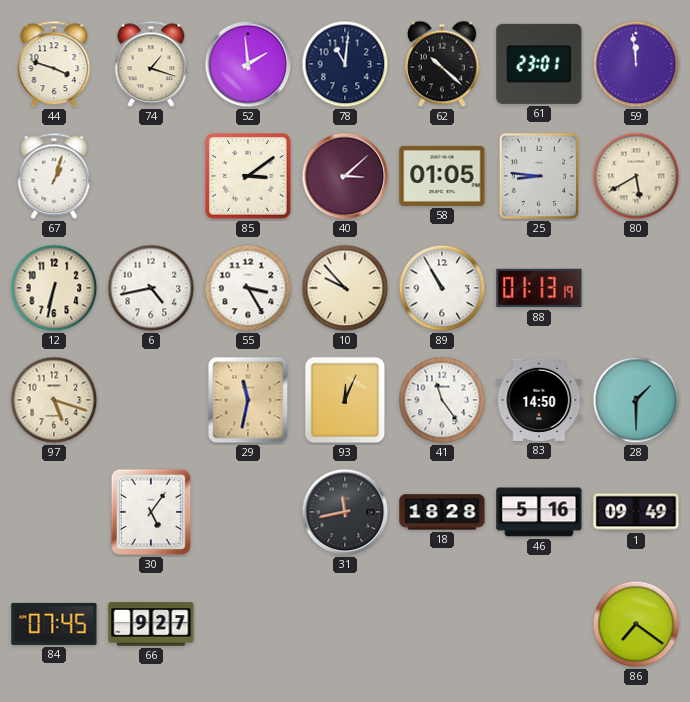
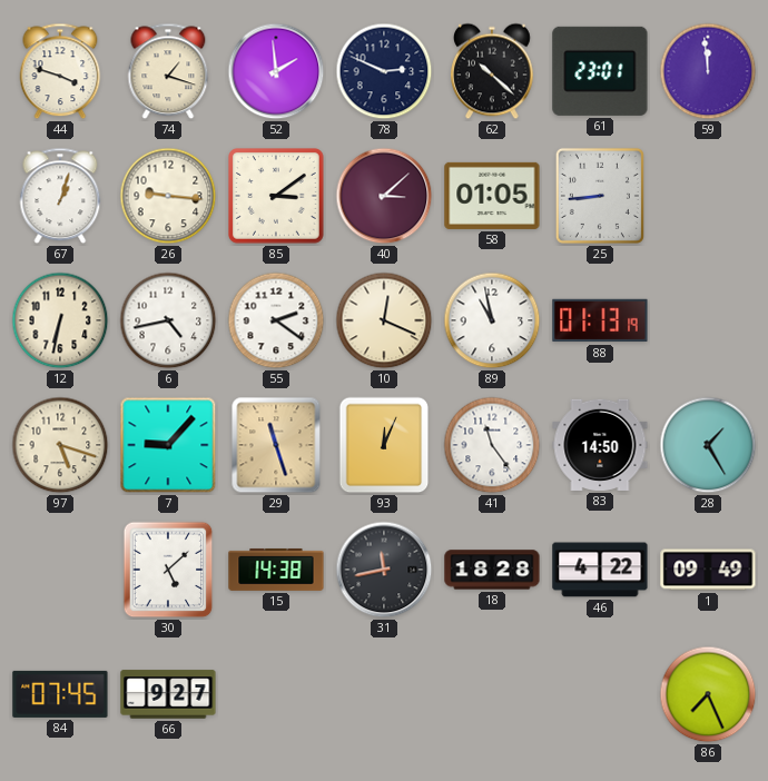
78: 11:01 -> 2:49
26: none -> 9:16
25: 8:46 -> 8:44
80: 5:40 -> none
55: 3:25 -> 2:21
10: 9:53 -> 12:19
89: 10:55 -> 10:58
7: none -> 9:07
29: 11:32 -> 11:27
28: 1:30 -> 1:25
30: 5:06 -> 5:08
15: none -> 14:38
46: 5:16 -> 4:22
86: 7:21 -> 7:26
